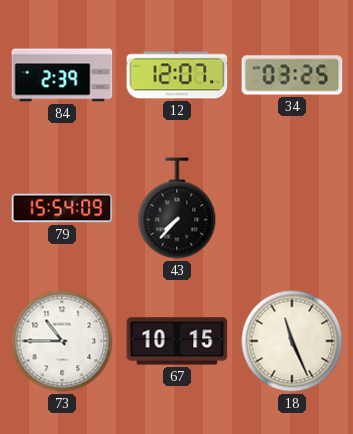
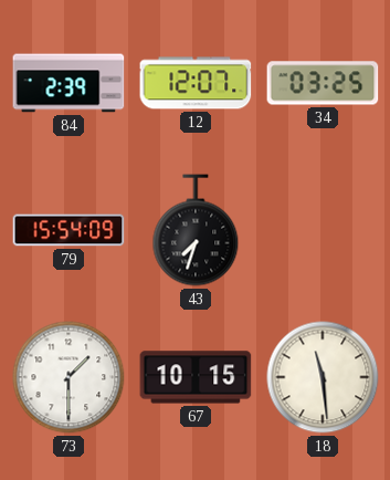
43: 7:37 -> 7:33
73: 10:45 -> 1:30
18: 11:26 -> 11:29
